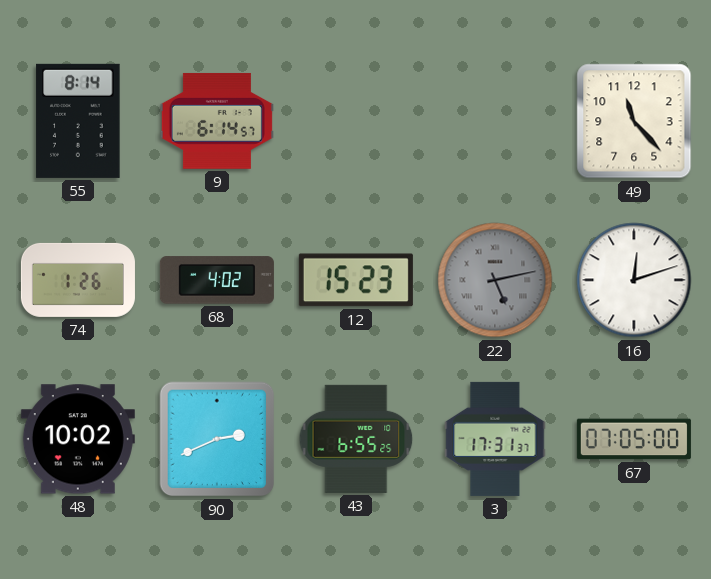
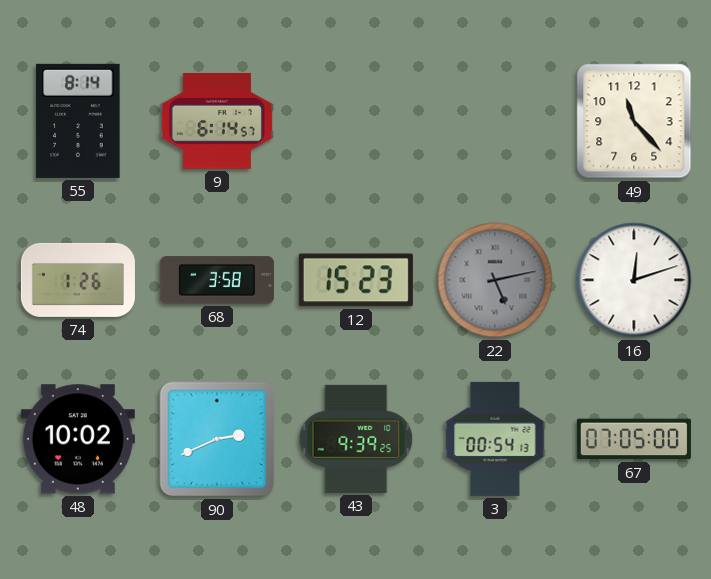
68: 4:02 -> 3:58
43: 6:55 -> 9:39
3: 17:31 -> 00:54
